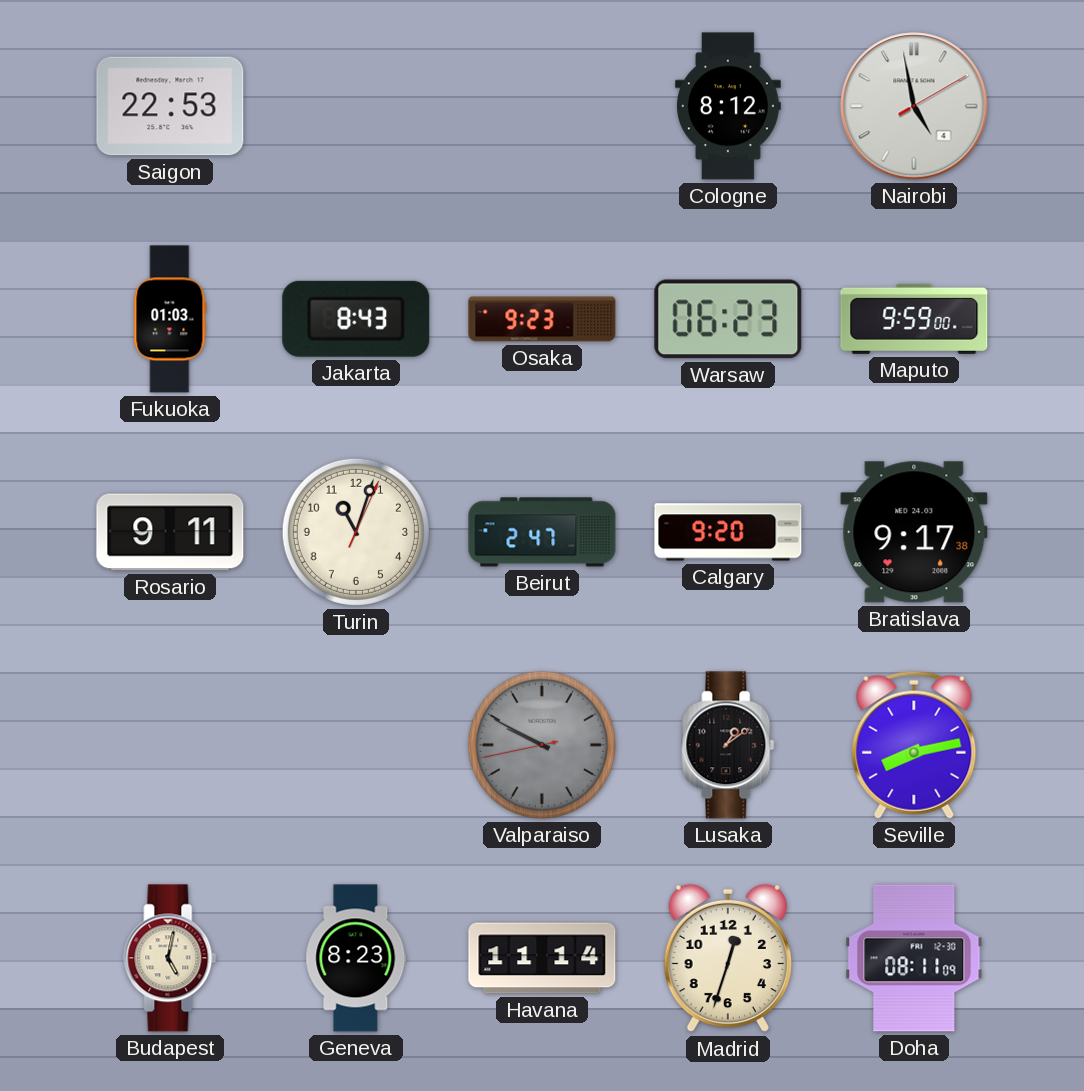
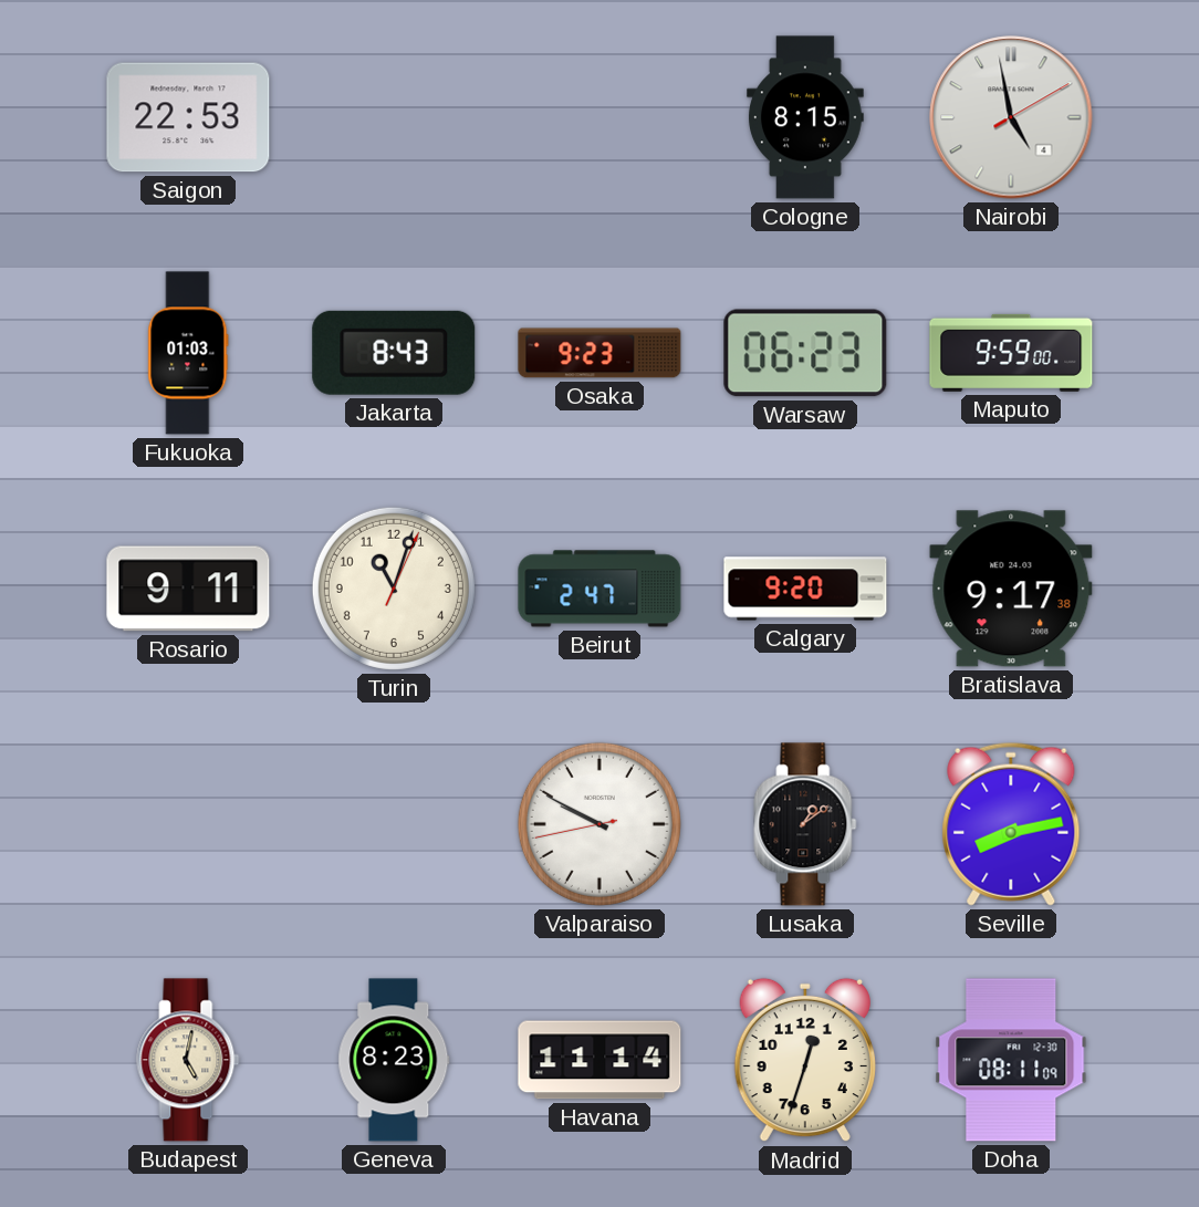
Cologne: 8:12 -> 8:15
Valparaiso dial: grey -> white
